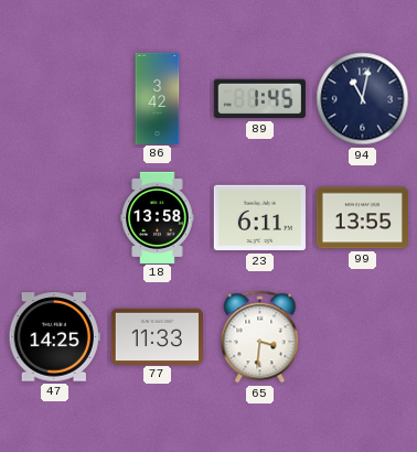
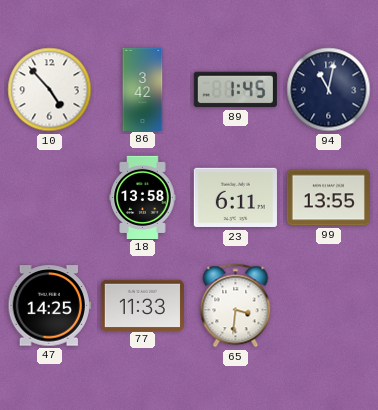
10: none -> 4:53
